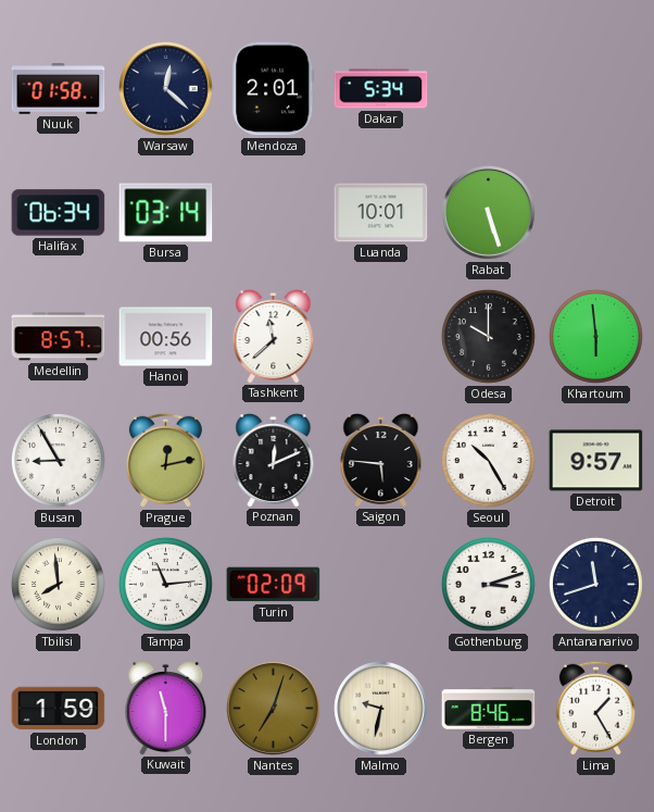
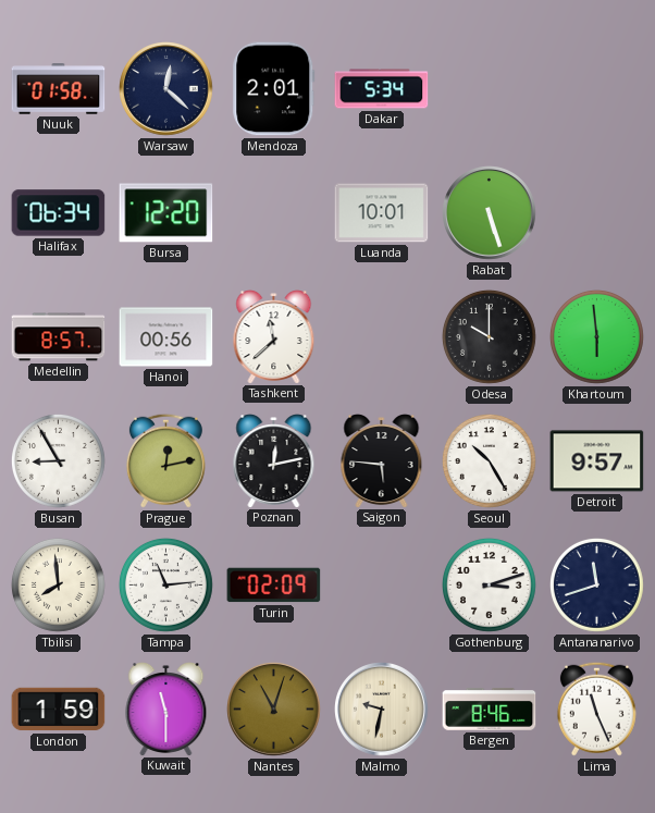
Bursa: 03:14 -> 12:20
Poznan: 12:11 -> 12:13
Nantes: 7:03 -> 11:03
Lima: 1:25 -> 11:26
